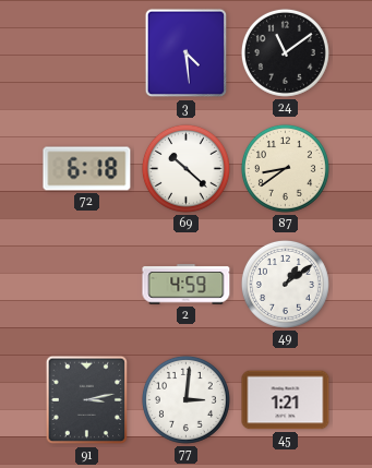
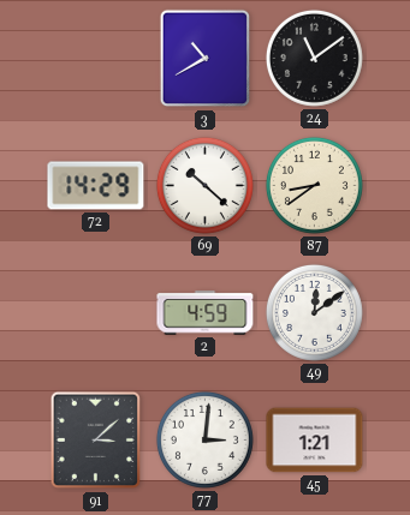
3: 4:29 -> 10:40
72: 6:18 -> 14:29
49: 1:09 -> 12:09
91: 3:13 -> 3:08
